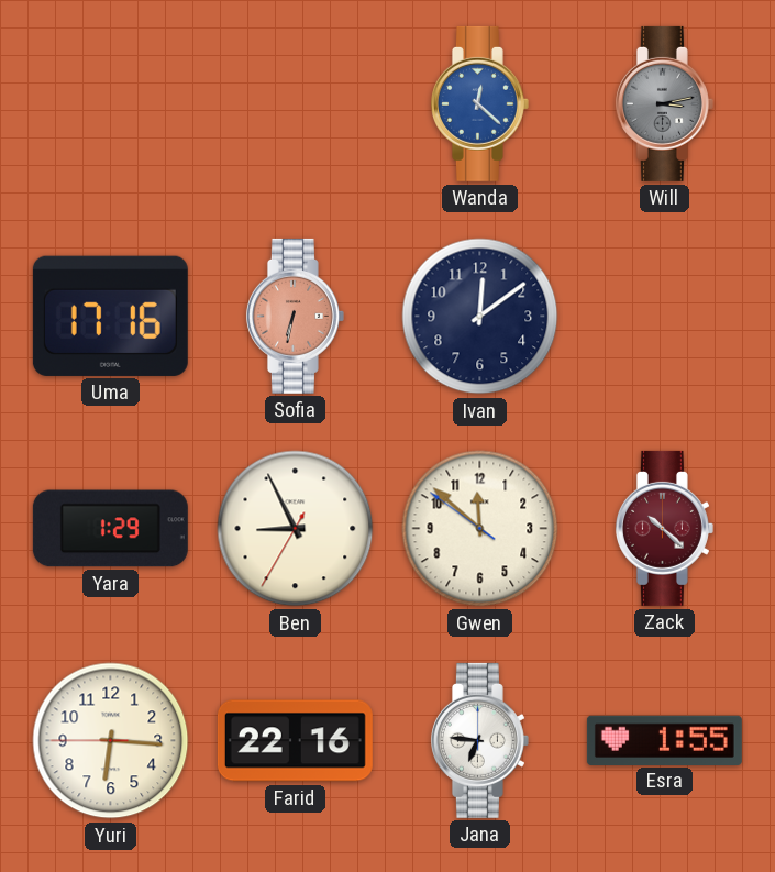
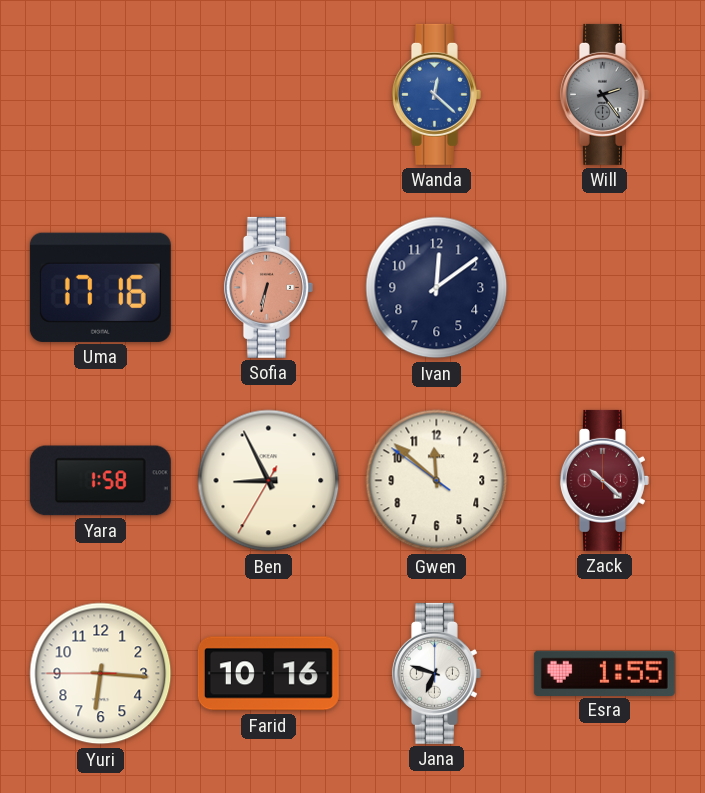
Will: 3:13 -> 2:24
Yara: 1:29 -> 1:58
Farid: 22:16 -> 10:16
Jana: 6:46 -> 6:48
